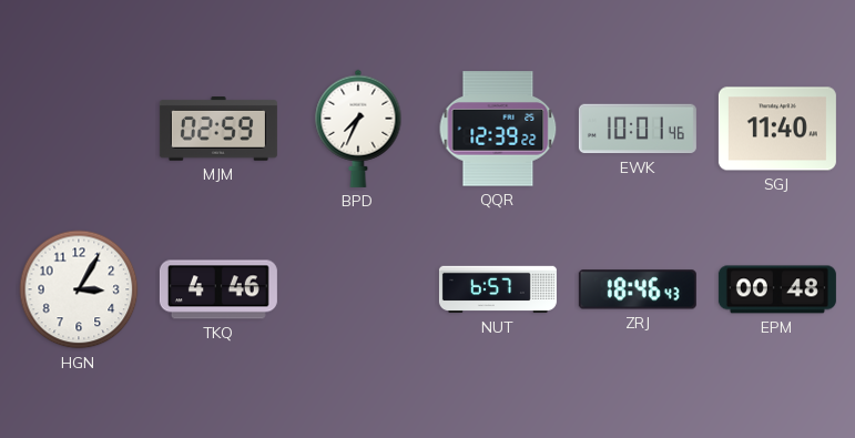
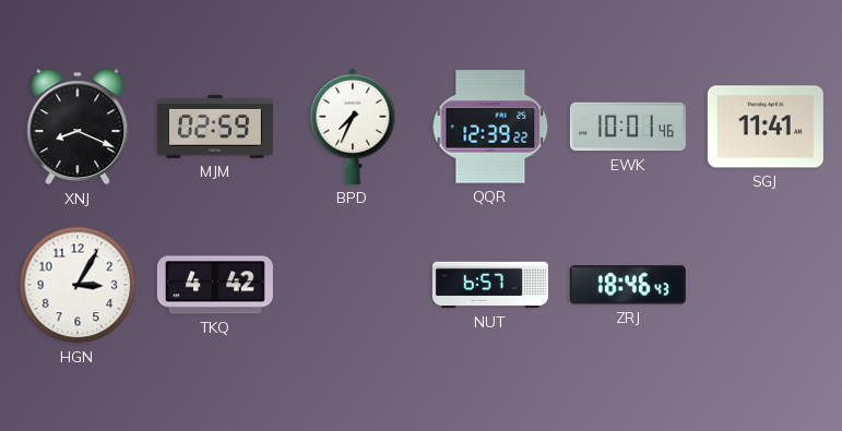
XNJ: none -> 8:19
SGJ: 11:40 -> 11:41
TKQ: 4:46 -> 4:42
EPM: 00:48 -> none
